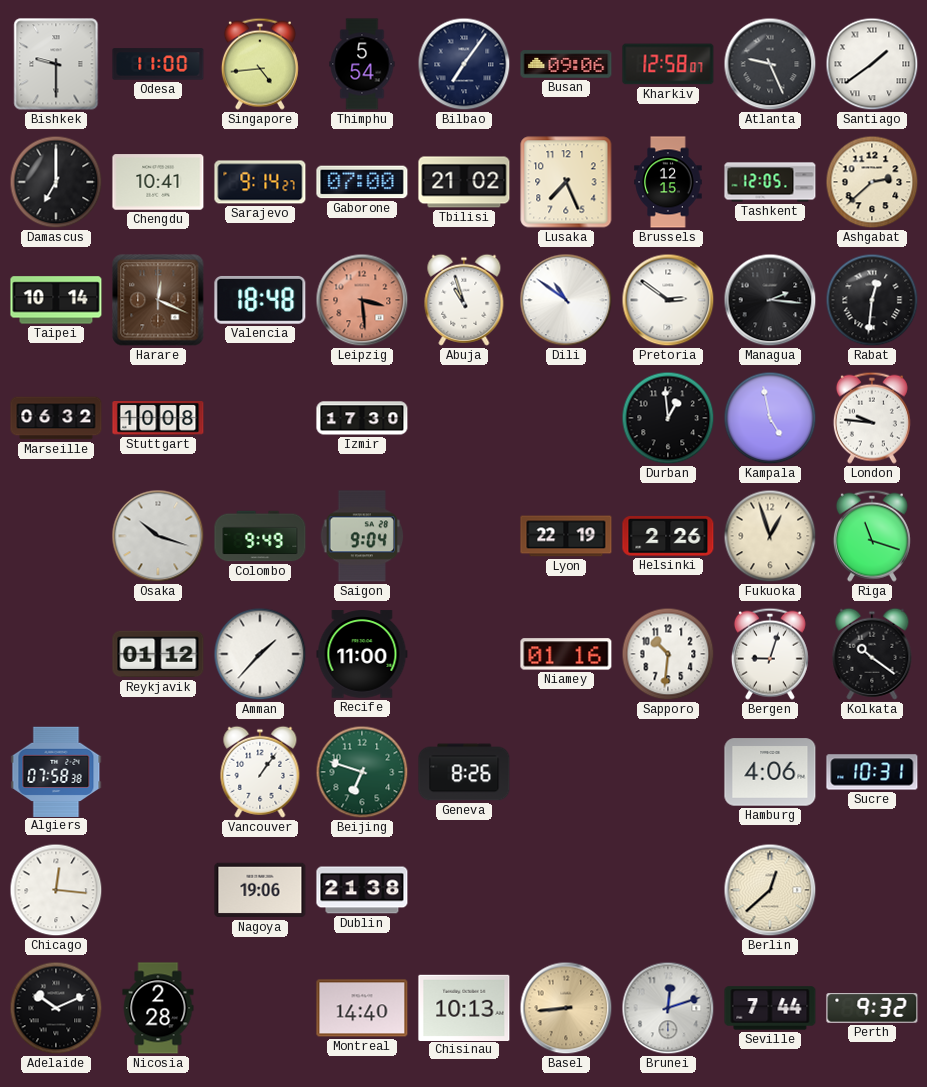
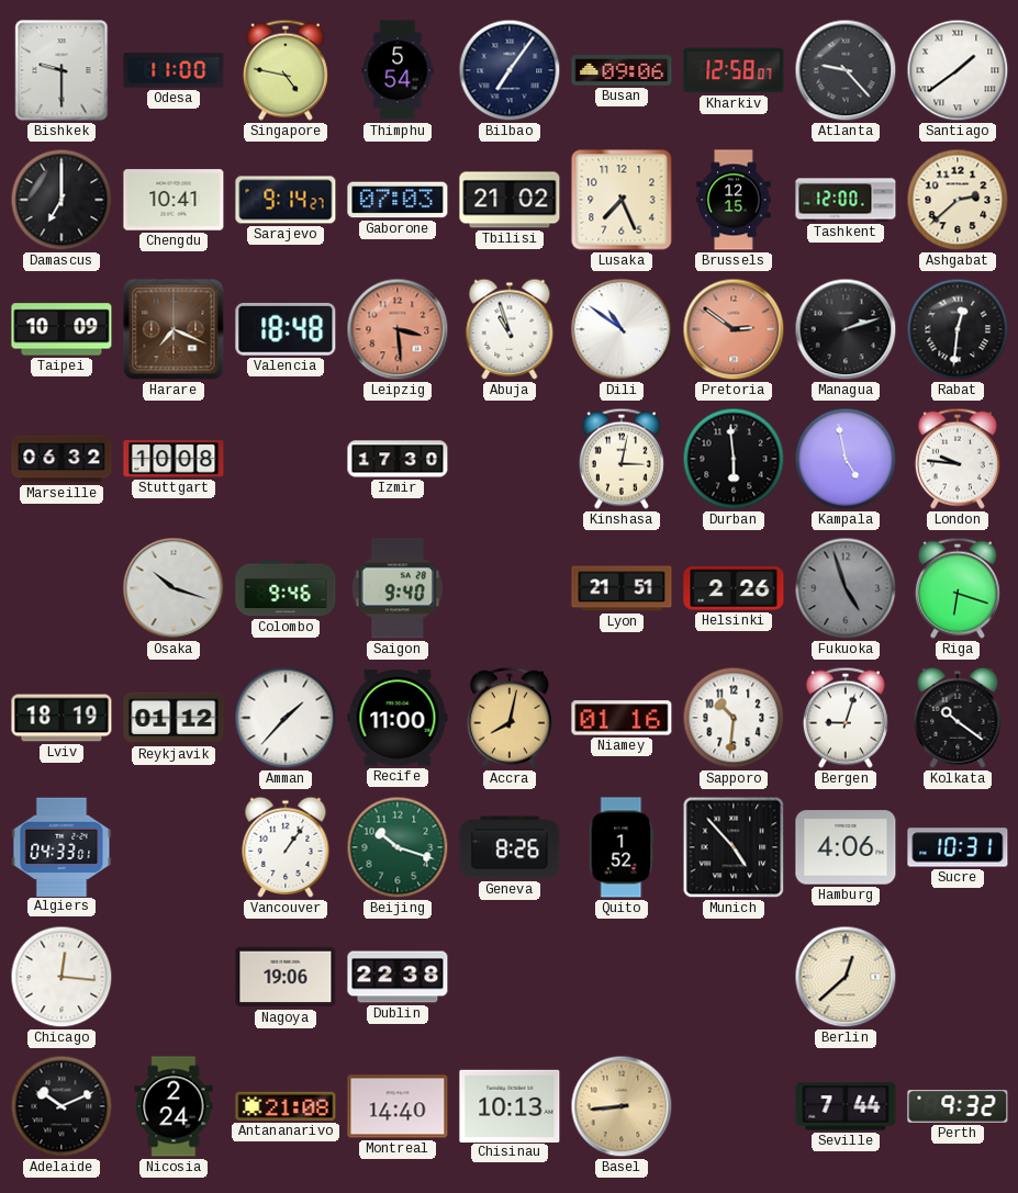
Singapore: 4:44 -> 4:47
Atlanta: 9:26 -> 9:23
Gaborone: 07:00 -> 07:03
Tashkent: 12:05 -> 12:00
Taipei: 10:14 -> 10:09
Harare: 12:19 -> 7:19
Pretoria dial: white -> salmon
Managua: 2:16 -> 2:12
Kinshasa: none -> 3:02
Durban: 12:59 -> 5:59
Colombo: 9:49 -> 9:46
Saigon: 9:04 -> 9:40
Lyon: 22:19 -> 21:51
Fukuoka: 12:57 -> 4:57
Fukuoka dial: cream -> grey
Riga: 11:18 -> 6:18
Lviv: none -> 18:19
Accra: none -> 8:02
Algiers: 07:58 -> 04:33
Beijing: 6:48 -> 10:18
Quito: none -> 1:52
Munich: none -> 4:53
Dublin: 21:38 -> 22:38
Nicosia: 2:28 -> 2:24
Antananarivo: none -> 21:08
Brunei: 12:12 -> none
